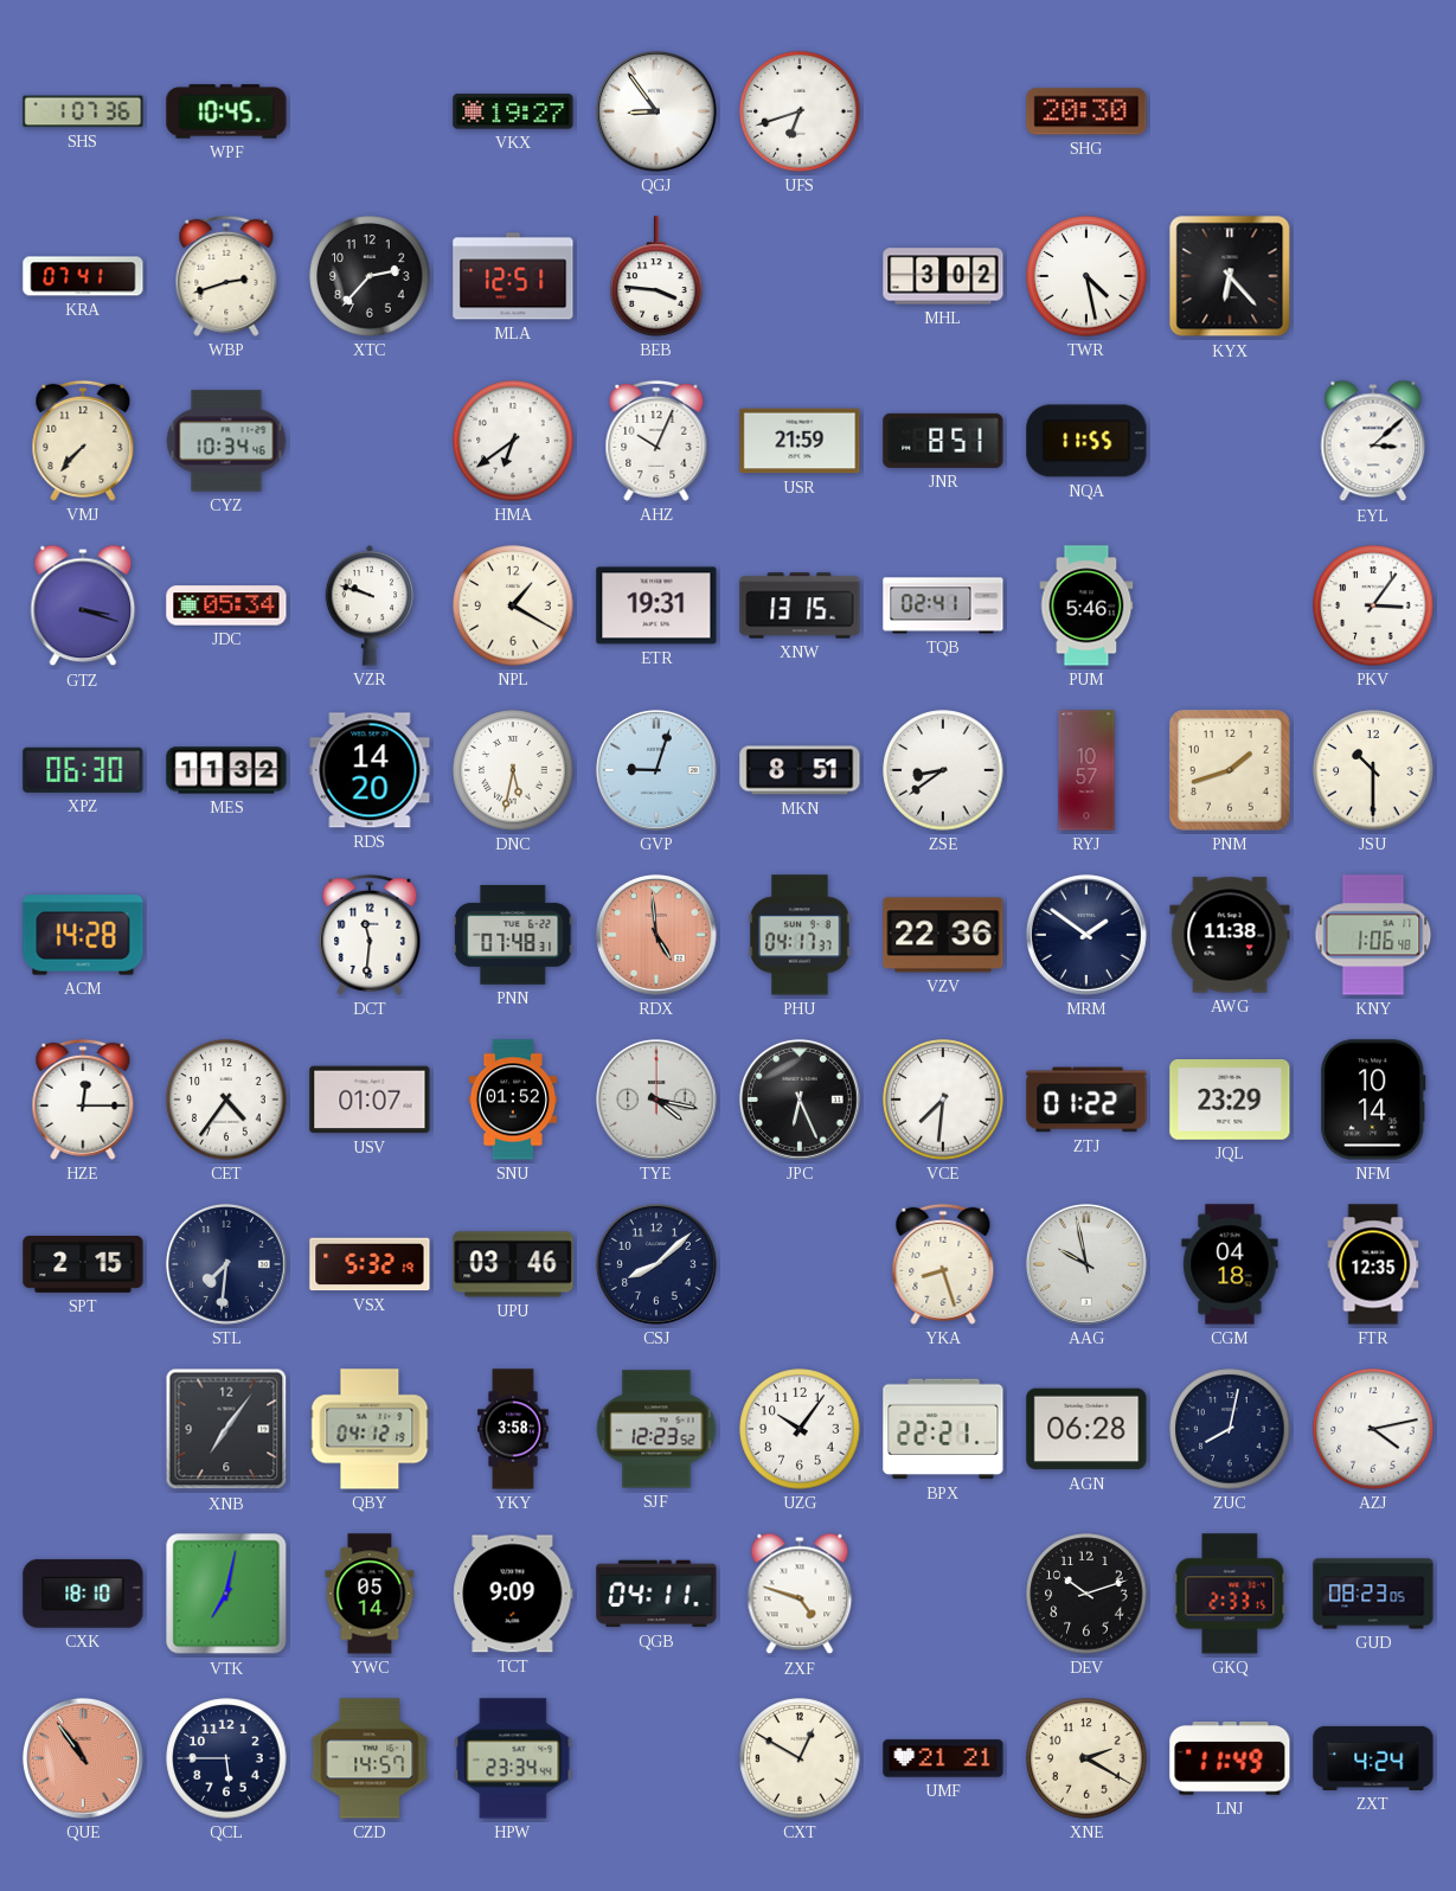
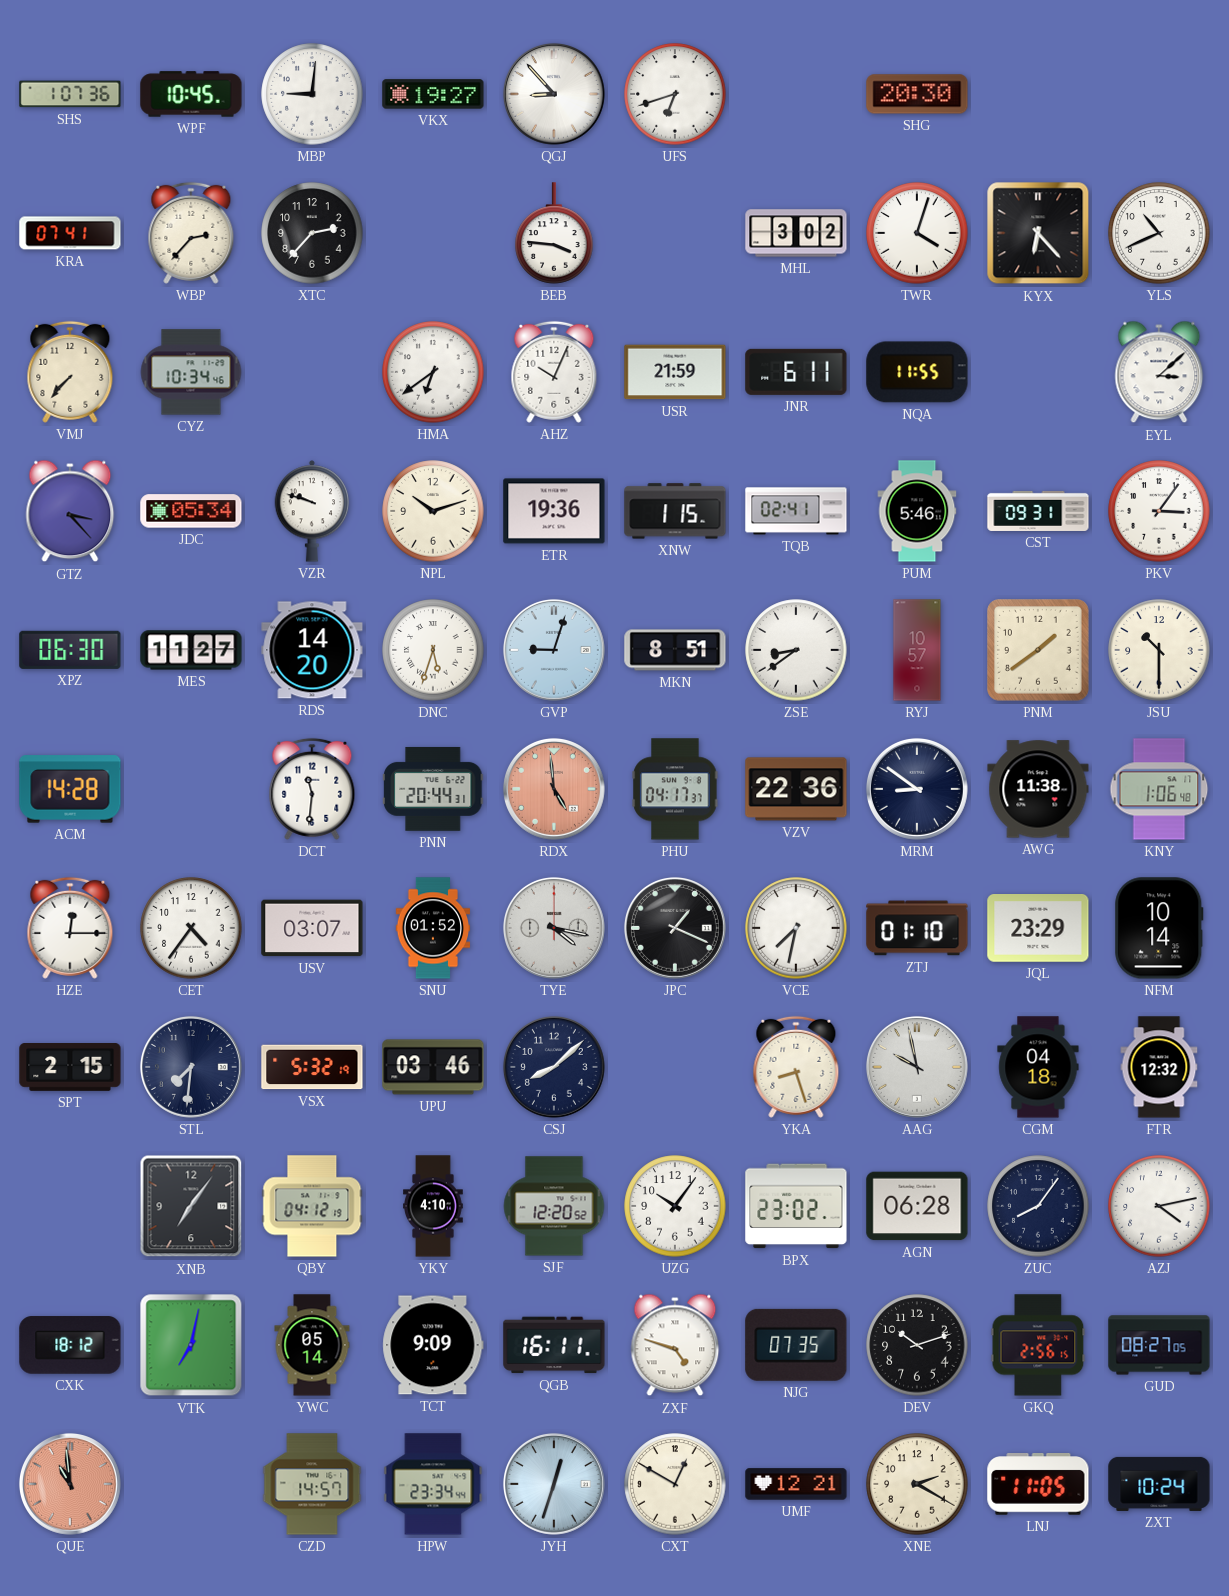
MBP: none -> 9:01
QGJ: 8:54 -> 8:53
WBP: 2:42 -> 2:37
MLA: 12:51 -> none
TWR: 4:28 -> 4:03
YLS: none -> 10:41
JNR: 8:51 -> 6:11
GTZ: 3:18 -> 3:23
NPL: 1:20 -> 10:12
ETR: 19:31 -> 19:36
XNW: 13:15 -> 1:15
CST: none -> 09:31
MES: 11:32 -> 11:27
DNC: 5:32 -> 5:33
PNM: 1:42 -> 1:39
PNN: 07:48 -> 20:44
MRM: 1:51 -> 8:51
USV: 01:07 -> 03:07
JPC: 6:26 -> 1:19
VCE: 7:31 -> 7:32
ZTJ: 01:22 -> 01:10
FTR: 12:35 -> 12:32
YKY: 3:58 -> 4:10
SJF: 12:23 -> 12:20
BPX: 22:21 -> 23:02
ZUC: 8:02 -> 8:06
CXK: 18:10 -> 18:12
QGB: 04:11 -> 16:11
NJG: none -> 07:35
GKQ: 2:33 -> 2:56
GUD: 08:23 -> 08:27
QUE: 10:54 -> 10:59
QCL: 5:45 -> none
JYH: none -> 12:33
UMF: 21:21 -> 12:21
LNJ: 11:49 -> 11:05
ZXT: 4:24 -> 10:24
